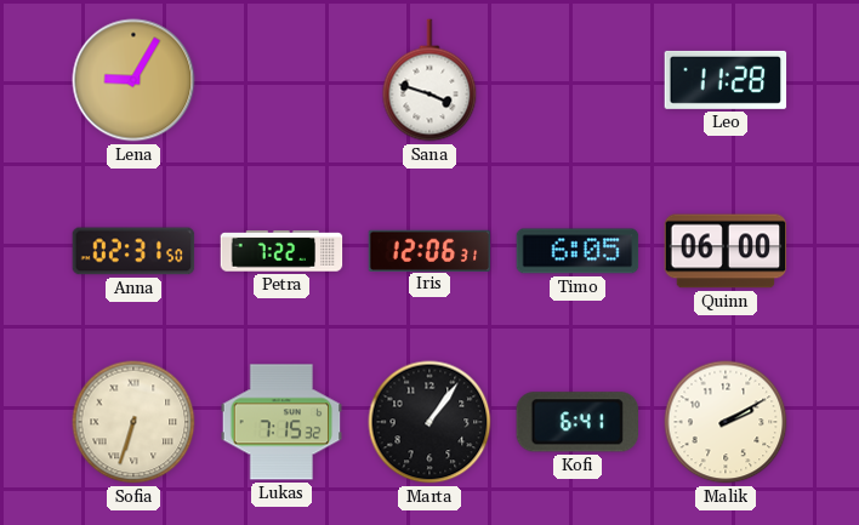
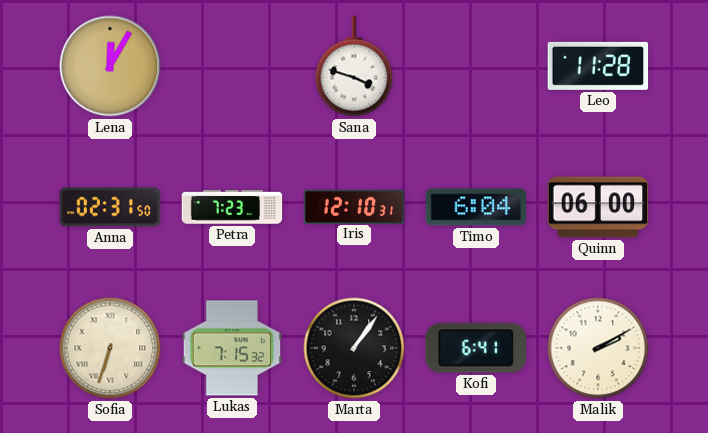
Lena: 9:05 -> 12:05
Petra: 7:22 -> 7:23
Iris: 12:06 -> 12:10
Timo: 6:05 -> 6:04
